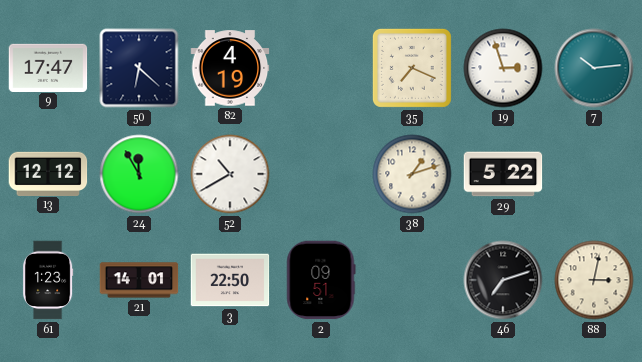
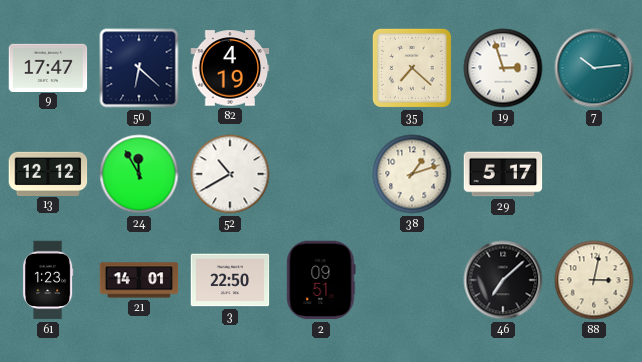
35: 7:19 -> 7:22
29: 5:22 -> 5:17
46: 7:12 -> 7:08
